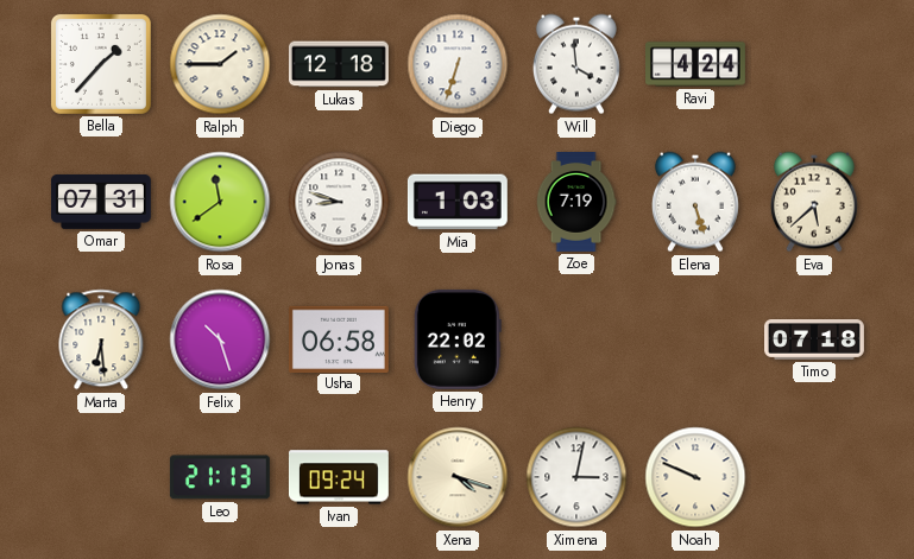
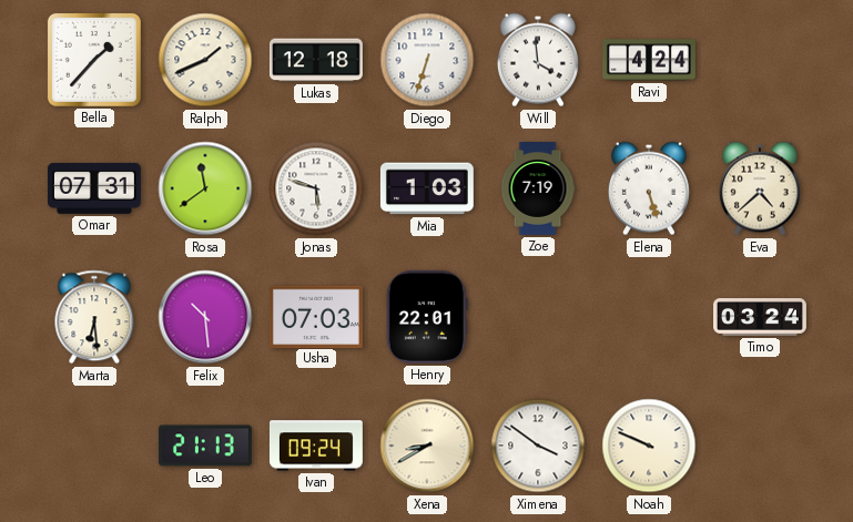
Ralph: 1:45 -> 1:41
Jonas: 8:48 -> 5:48
Eva: 5:38 -> 4:38
Felix: 10:27 -> 10:29
Usha: 06:58 -> 07:03
Henry: 22:02 -> 22:01
Timo: 07:18 -> 03:24
Xena: 4:18 -> 8:40
Ximena: 3:02 -> 3:51
